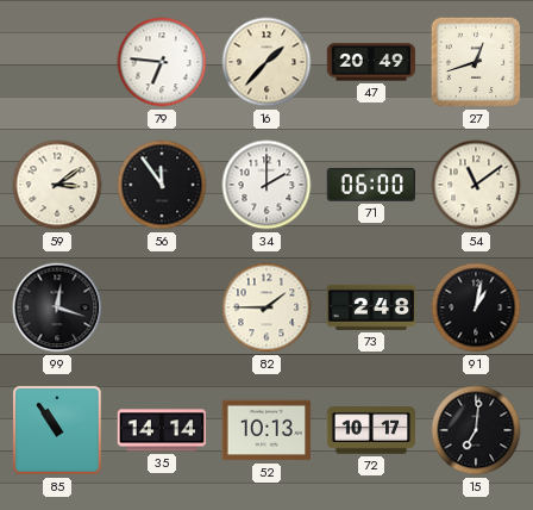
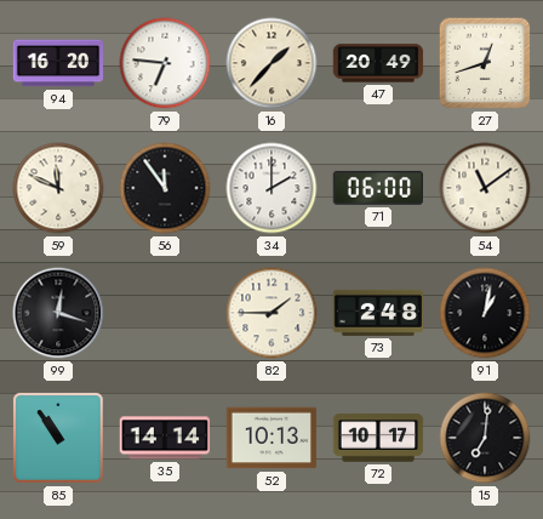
94: none -> 16:20
59: 3:09 -> 11:49
